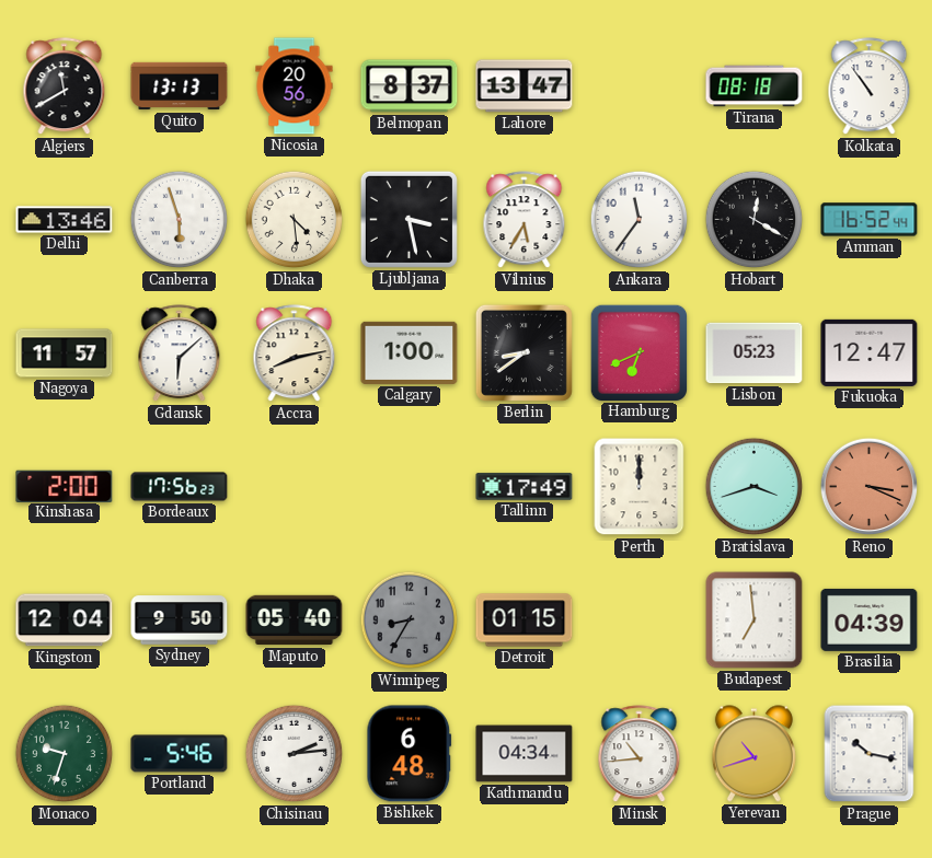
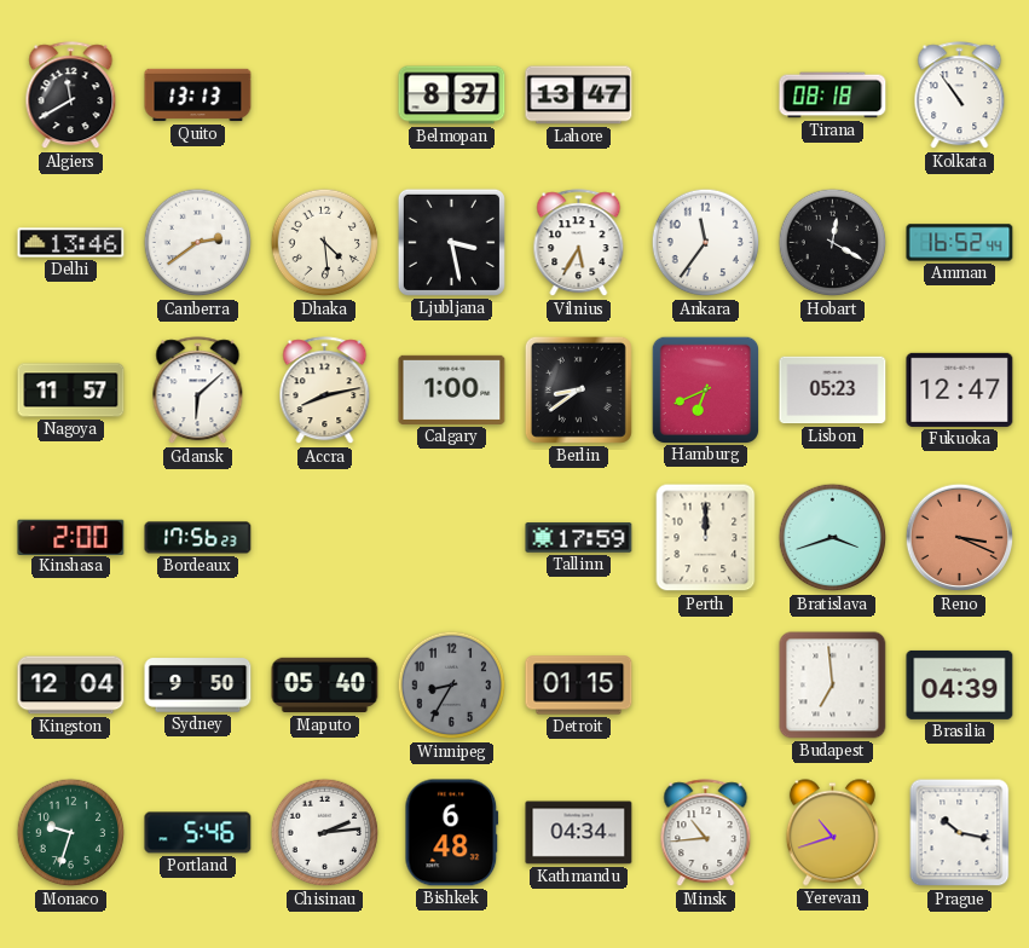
Nicosia: 20:56 -> none
Canberra: 5:57 -> 2:39
Tallinn: 17:49 -> 17:59
